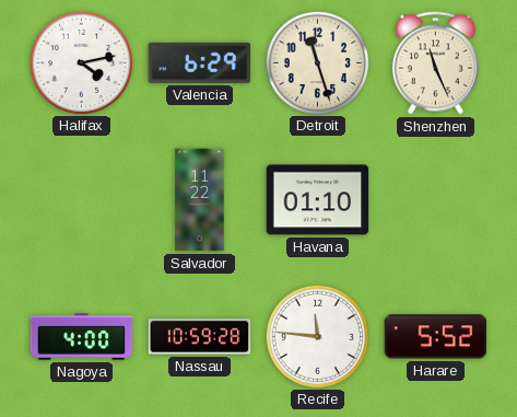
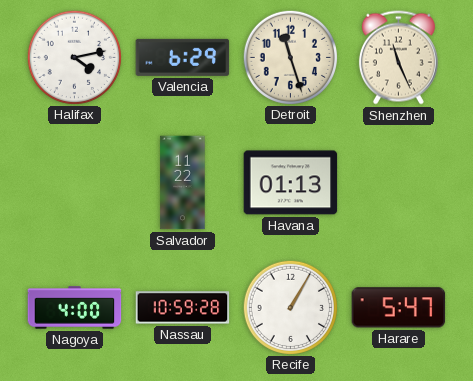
Havana: 01:10 -> 01:13
Recife: 11:46 -> 1:05
Harare: 5:52 -> 5:47
